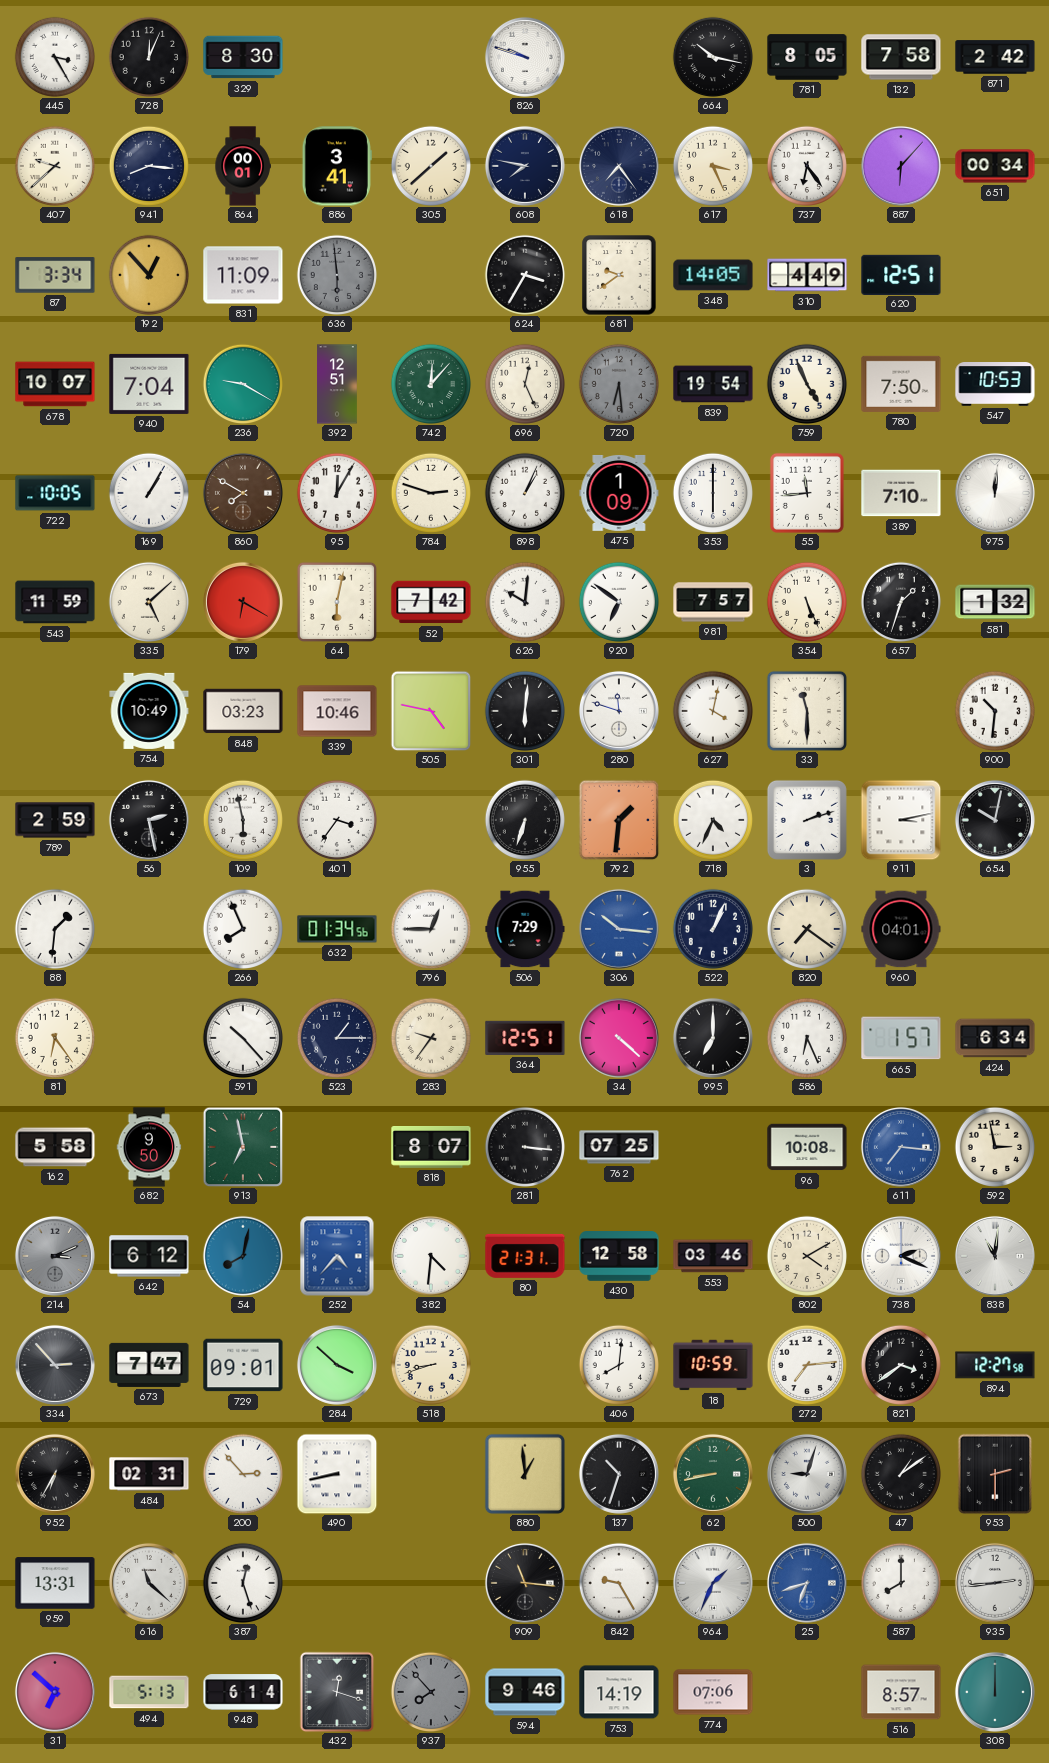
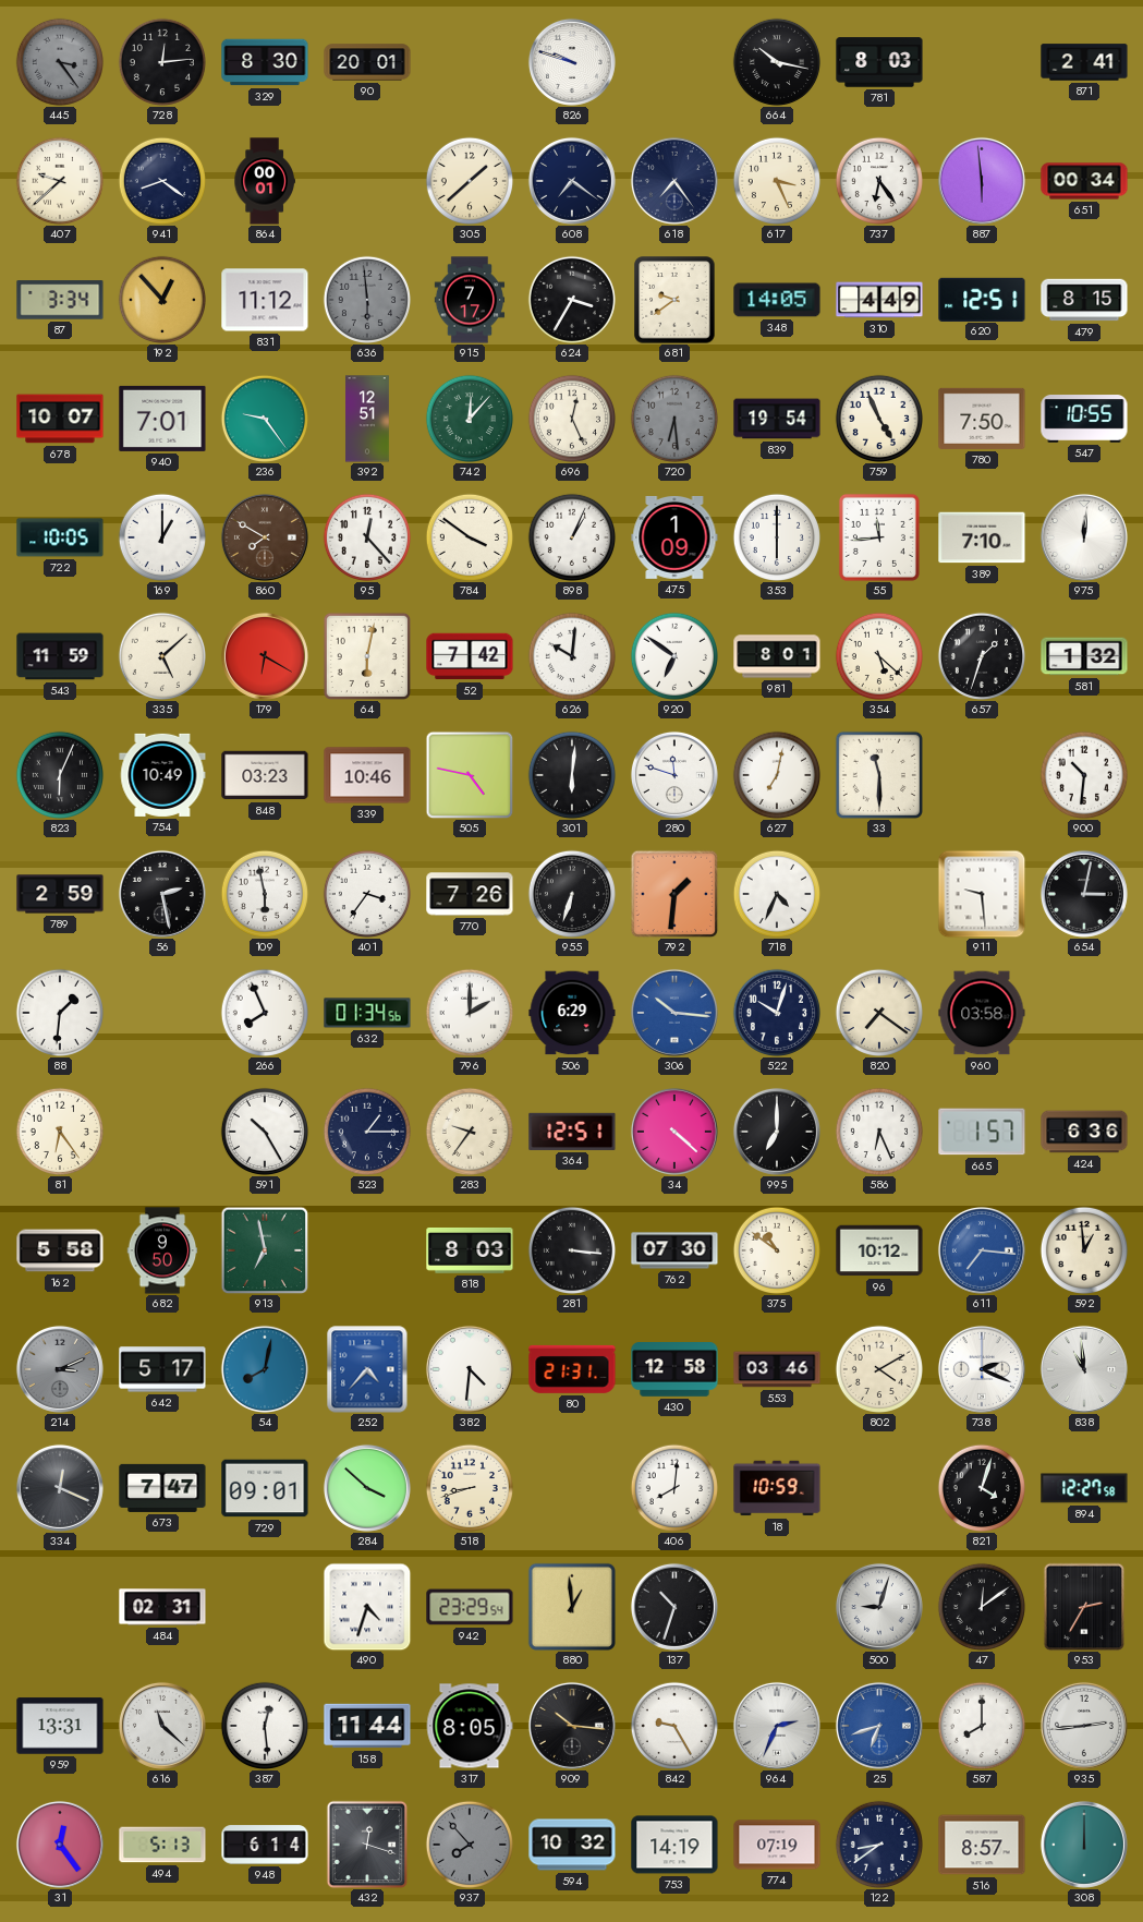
445: 3:25 -> 3:24
445 dial: white -> grey
728: 12:04 -> 12:14
90: none -> 20:01
781: 8:05 -> 8:03
132: 7:58 -> none
871: 2:42 -> 2:41
941: 8:16 -> 8:21
886: 3:41 -> none
608: 7:47 -> 7:21
887: 6:07 -> 5:59
831: 11:09 -> 11:12
915: none -> 7:17
479: none -> 8:15
940: 7:04 -> 7:01
236: 9:20 -> 9:24
547: 10:53 -> 10:55
169: 1:05 -> 1:00
95: 12:05 -> 12:23
784: 2:48 -> 3:51
981: 7:57 -> 8:01
354: 5:26 -> 5:22
823: none -> 6:04
627: 4:02 -> 7:02
770: none -> 7:26
3: 2:12 -> none
911: 3:13 -> 9:29
654: 10:02 -> 3:02
796: 12:45 -> 2:00
506: 7:29 -> 6:29
522: 1:04 -> 10:03
960: 04:01 -> 03:58
591: 10:23 -> 10:25
424: 6:34 -> 6:36
818: 8:07 -> 8:03
762: 07:25 -> 07:30
375: none -> 10:51
96: 10:08 -> 10:12
592: 2:58 -> 12:59
642: 6:12 -> 5:17
838: 11:01 -> 10:59
334: 2:53 -> 12:19
272: 7:14 -> none
821: 3:39 -> 4:03
952: 6:35 -> none
200: 2:53 -> none
490: 8:43 -> 4:33
942: none -> 23:29
62: 8:43 -> none
47: 1:09 -> 12:09
953: 2:30 -> 2:35
387: 12:27 -> 12:29
158: none -> 11:44
317: none -> 8:05
909: 11:16 -> 10:16
964: 1:34 -> 2:34
31: 6:52 -> 12:24
594: 9:46 -> 10:32
774: 07:06 -> 07:19
122: none -> 8:39
